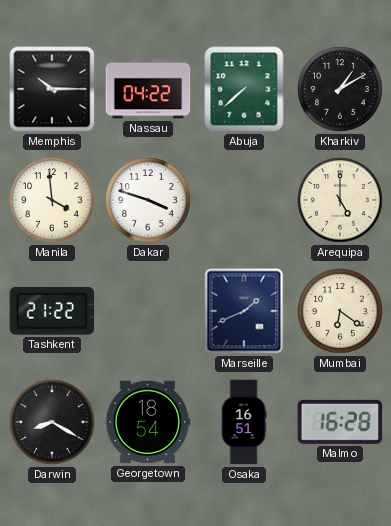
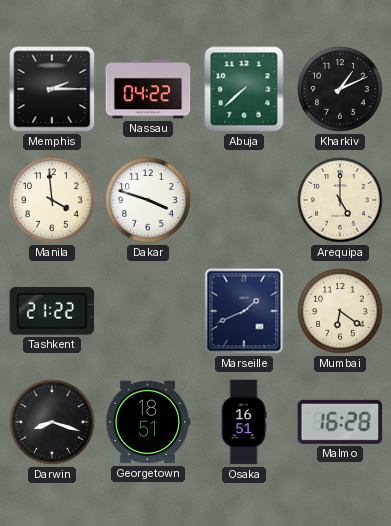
Memphis: 10:15 -> 2:15
Kharkiv: 1:10 -> 1:11
Darwin: 8:20 -> 8:18
Georgetown: 18:54 -> 18:51
